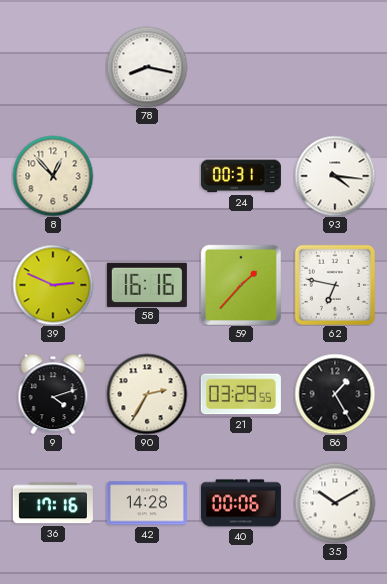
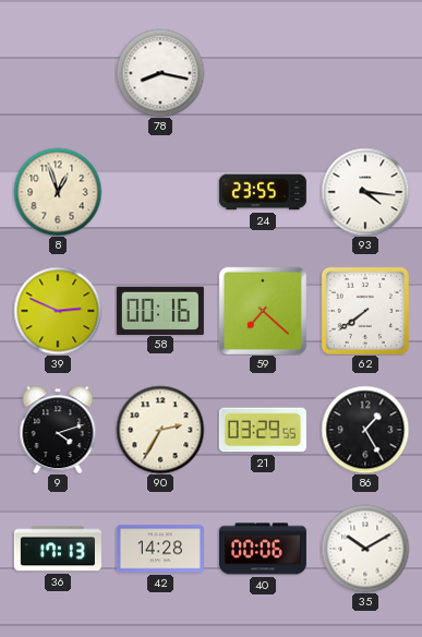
8: 12:53 -> 12:57
24: 00:31 -> 23:55
58: 16:16 -> 00:16
59: 1:37 -> 7:22
62: 6:47 -> 7:39
36: 17:16 -> 17:13
